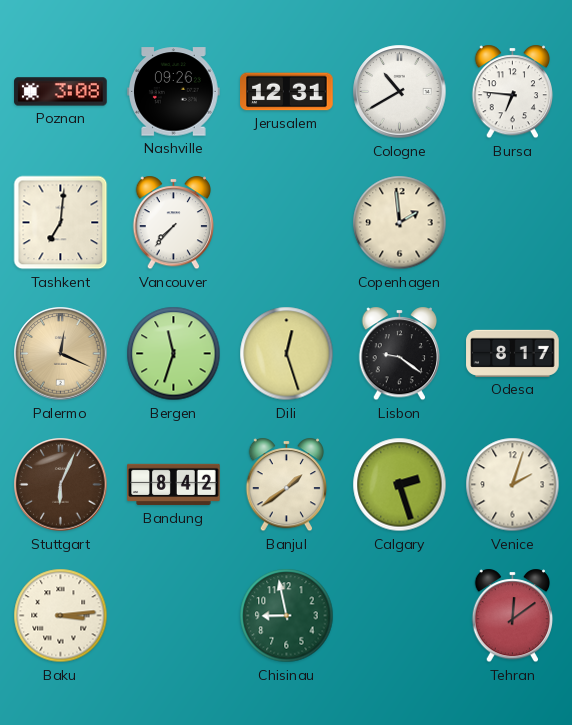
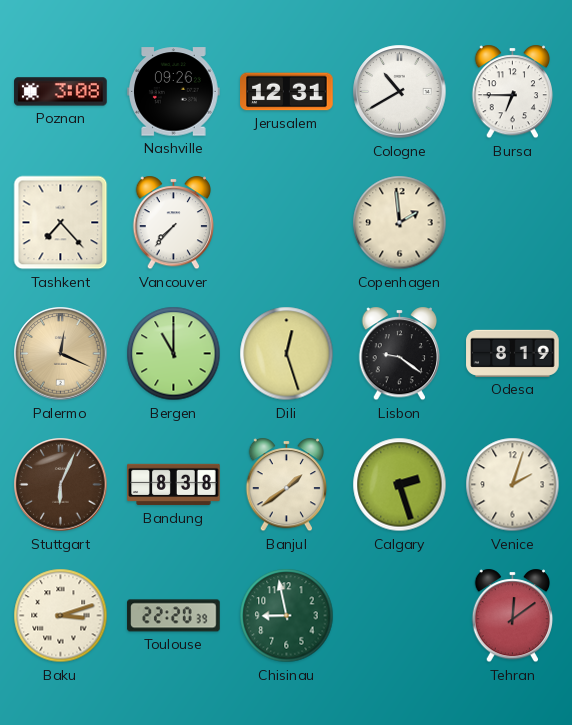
Bursa: 6:46 -> 6:45
Tashkent: 7:01 -> 7:23
Bergen: 11:33 -> 11:00
Odesa: 8:17 -> 8:19
Bandung: 8:42 -> 8:38
Baku: 3:14 -> 3:12
Toulouse: none -> 22:20
